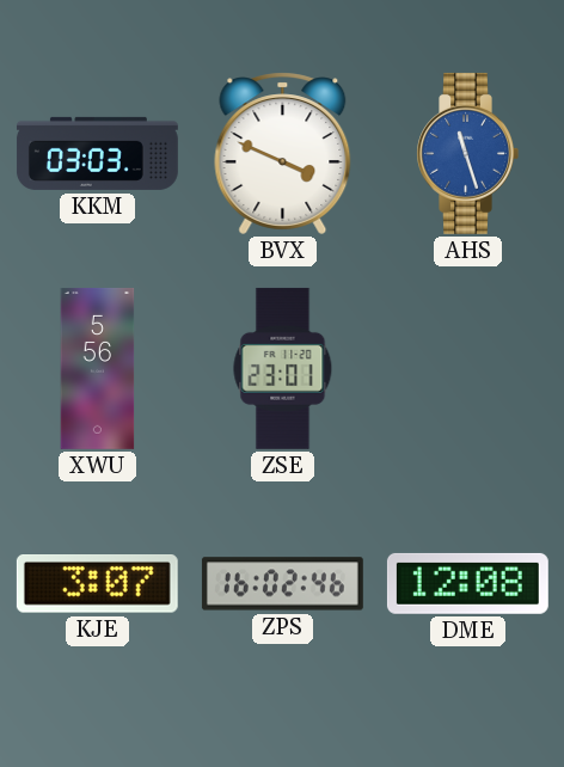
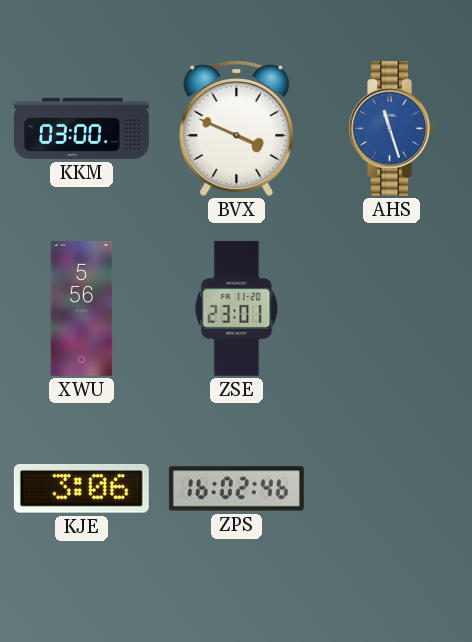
KKM: 03:03 -> 03:00
KJE: 3:07 -> 3:06
DME: 12:08 -> none
